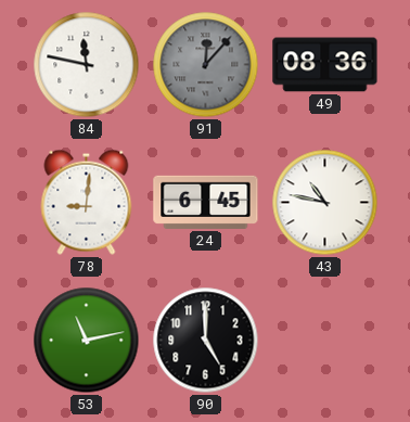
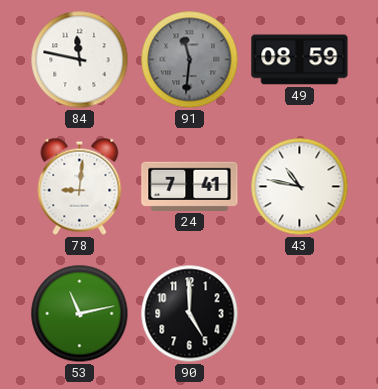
91: 12:07 -> 11:31
49: 08:36 -> 08:59
24: 6:45 -> 7:41
